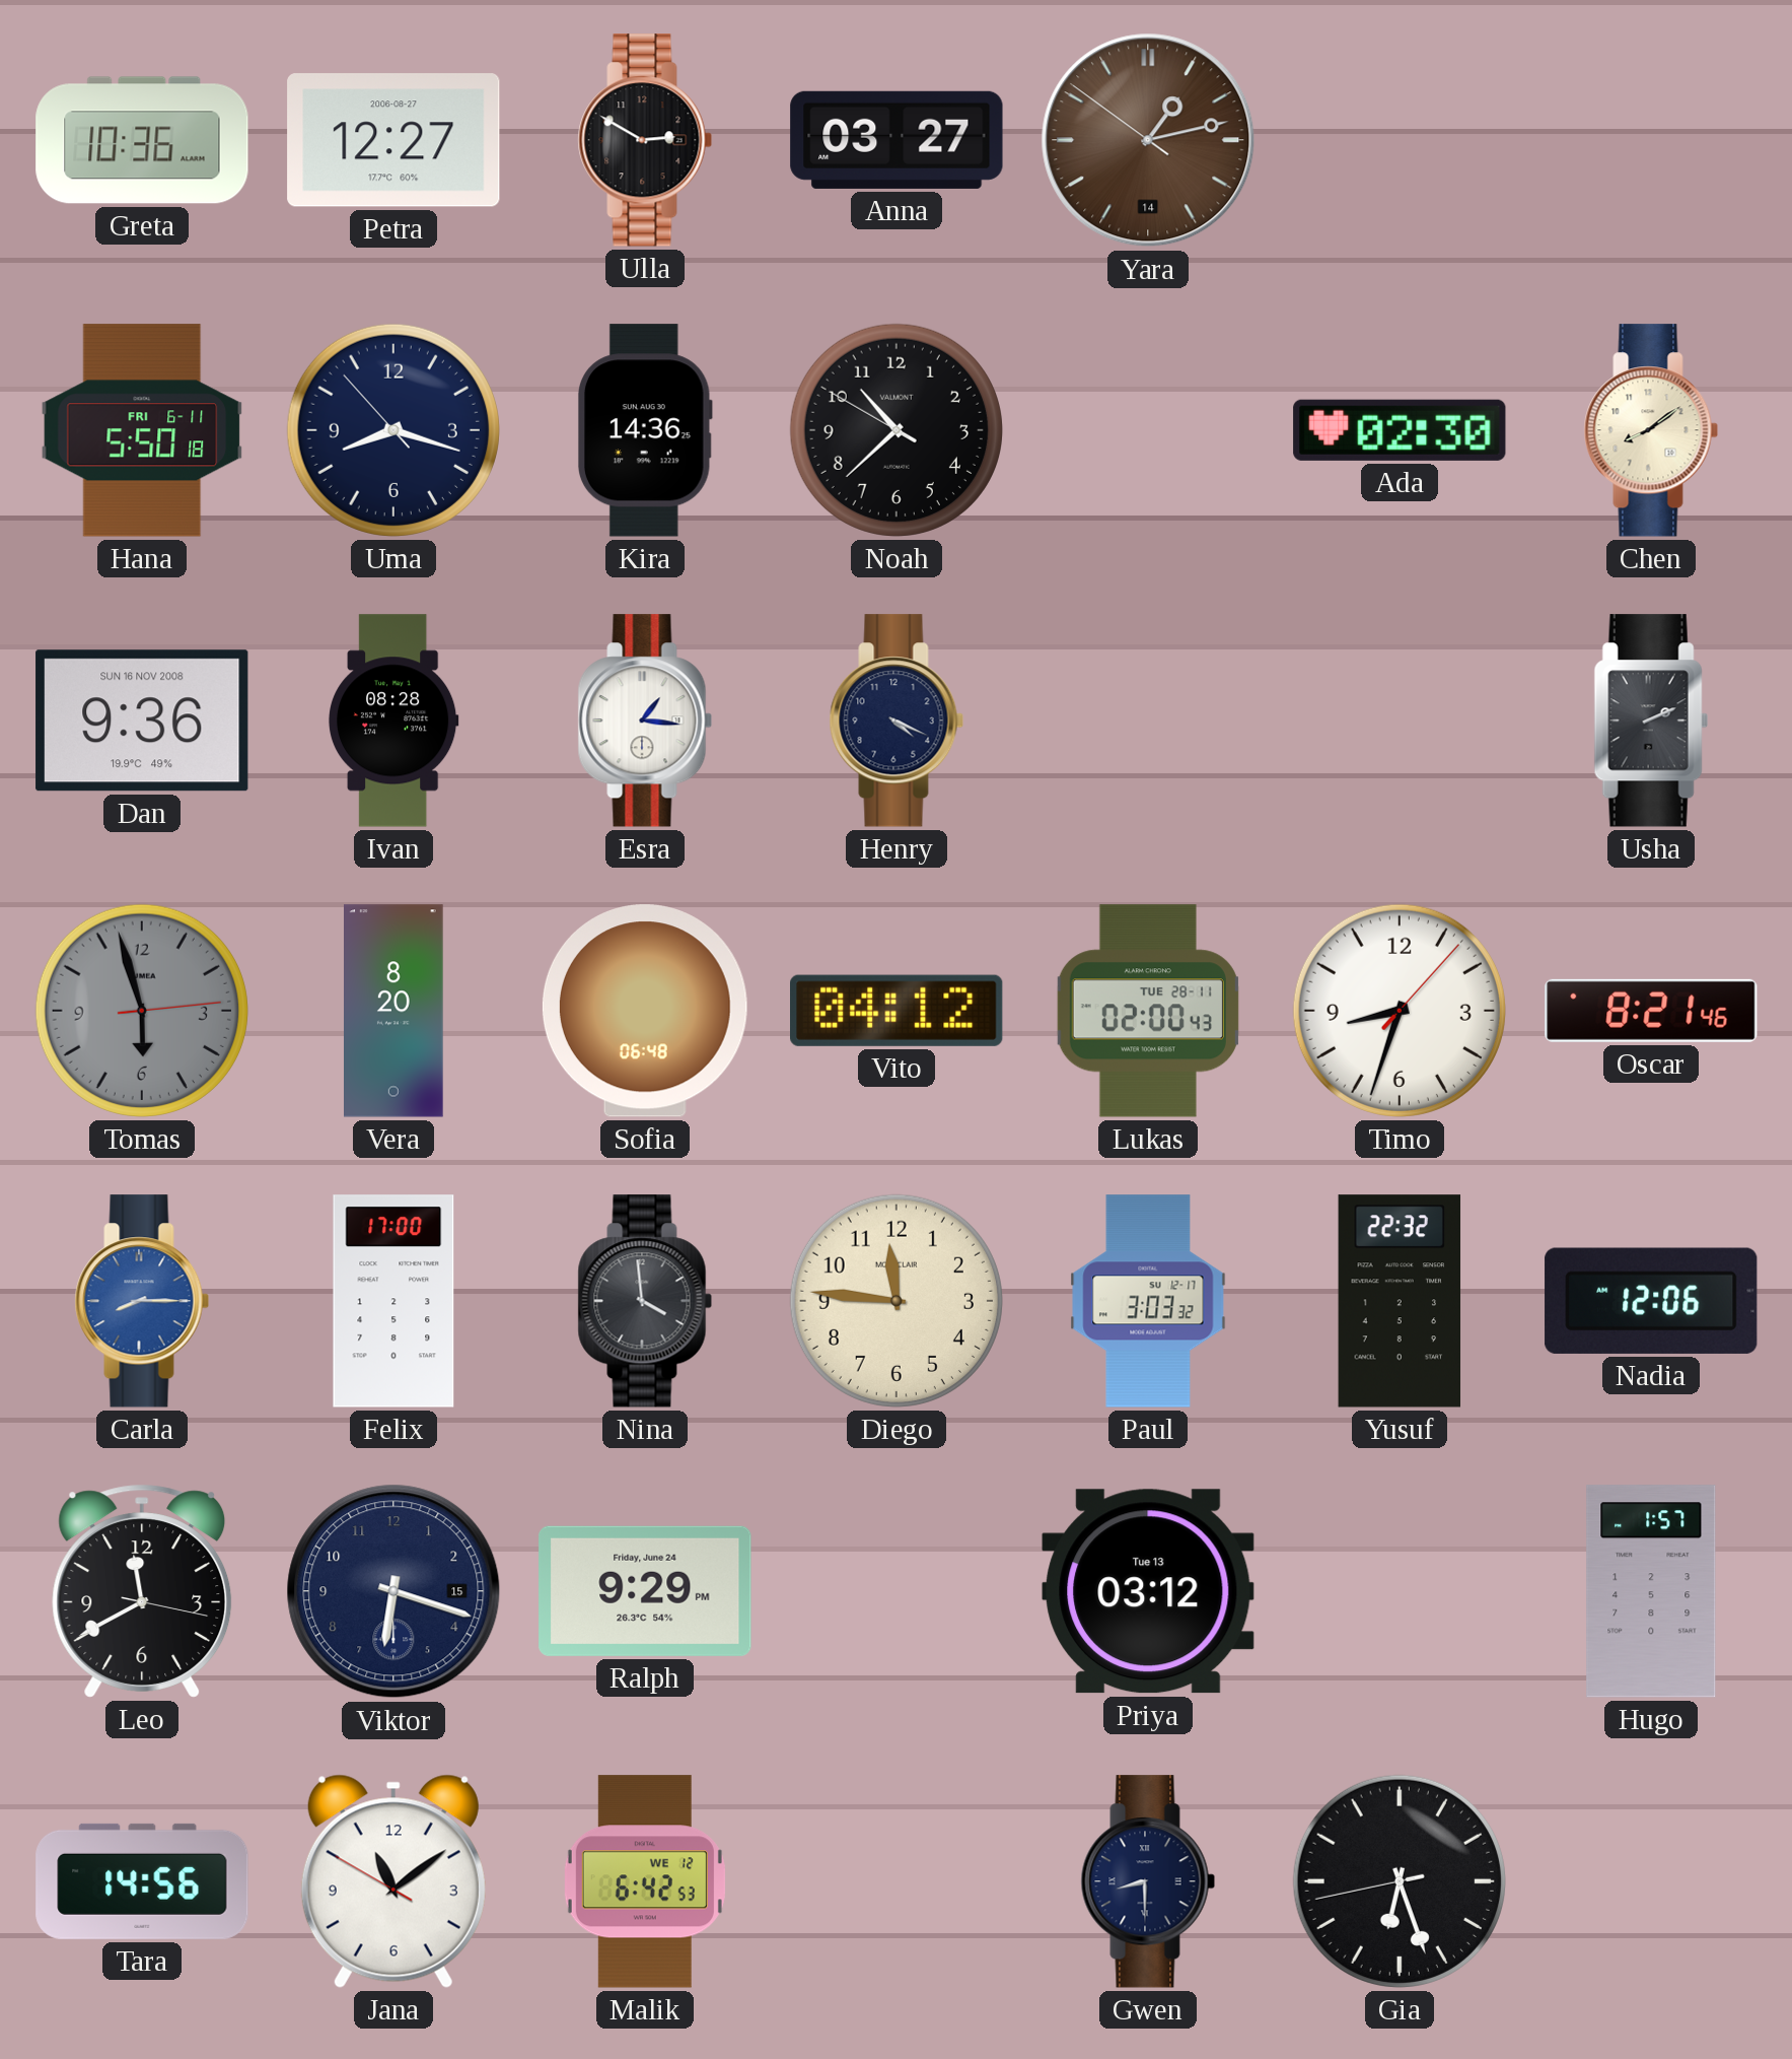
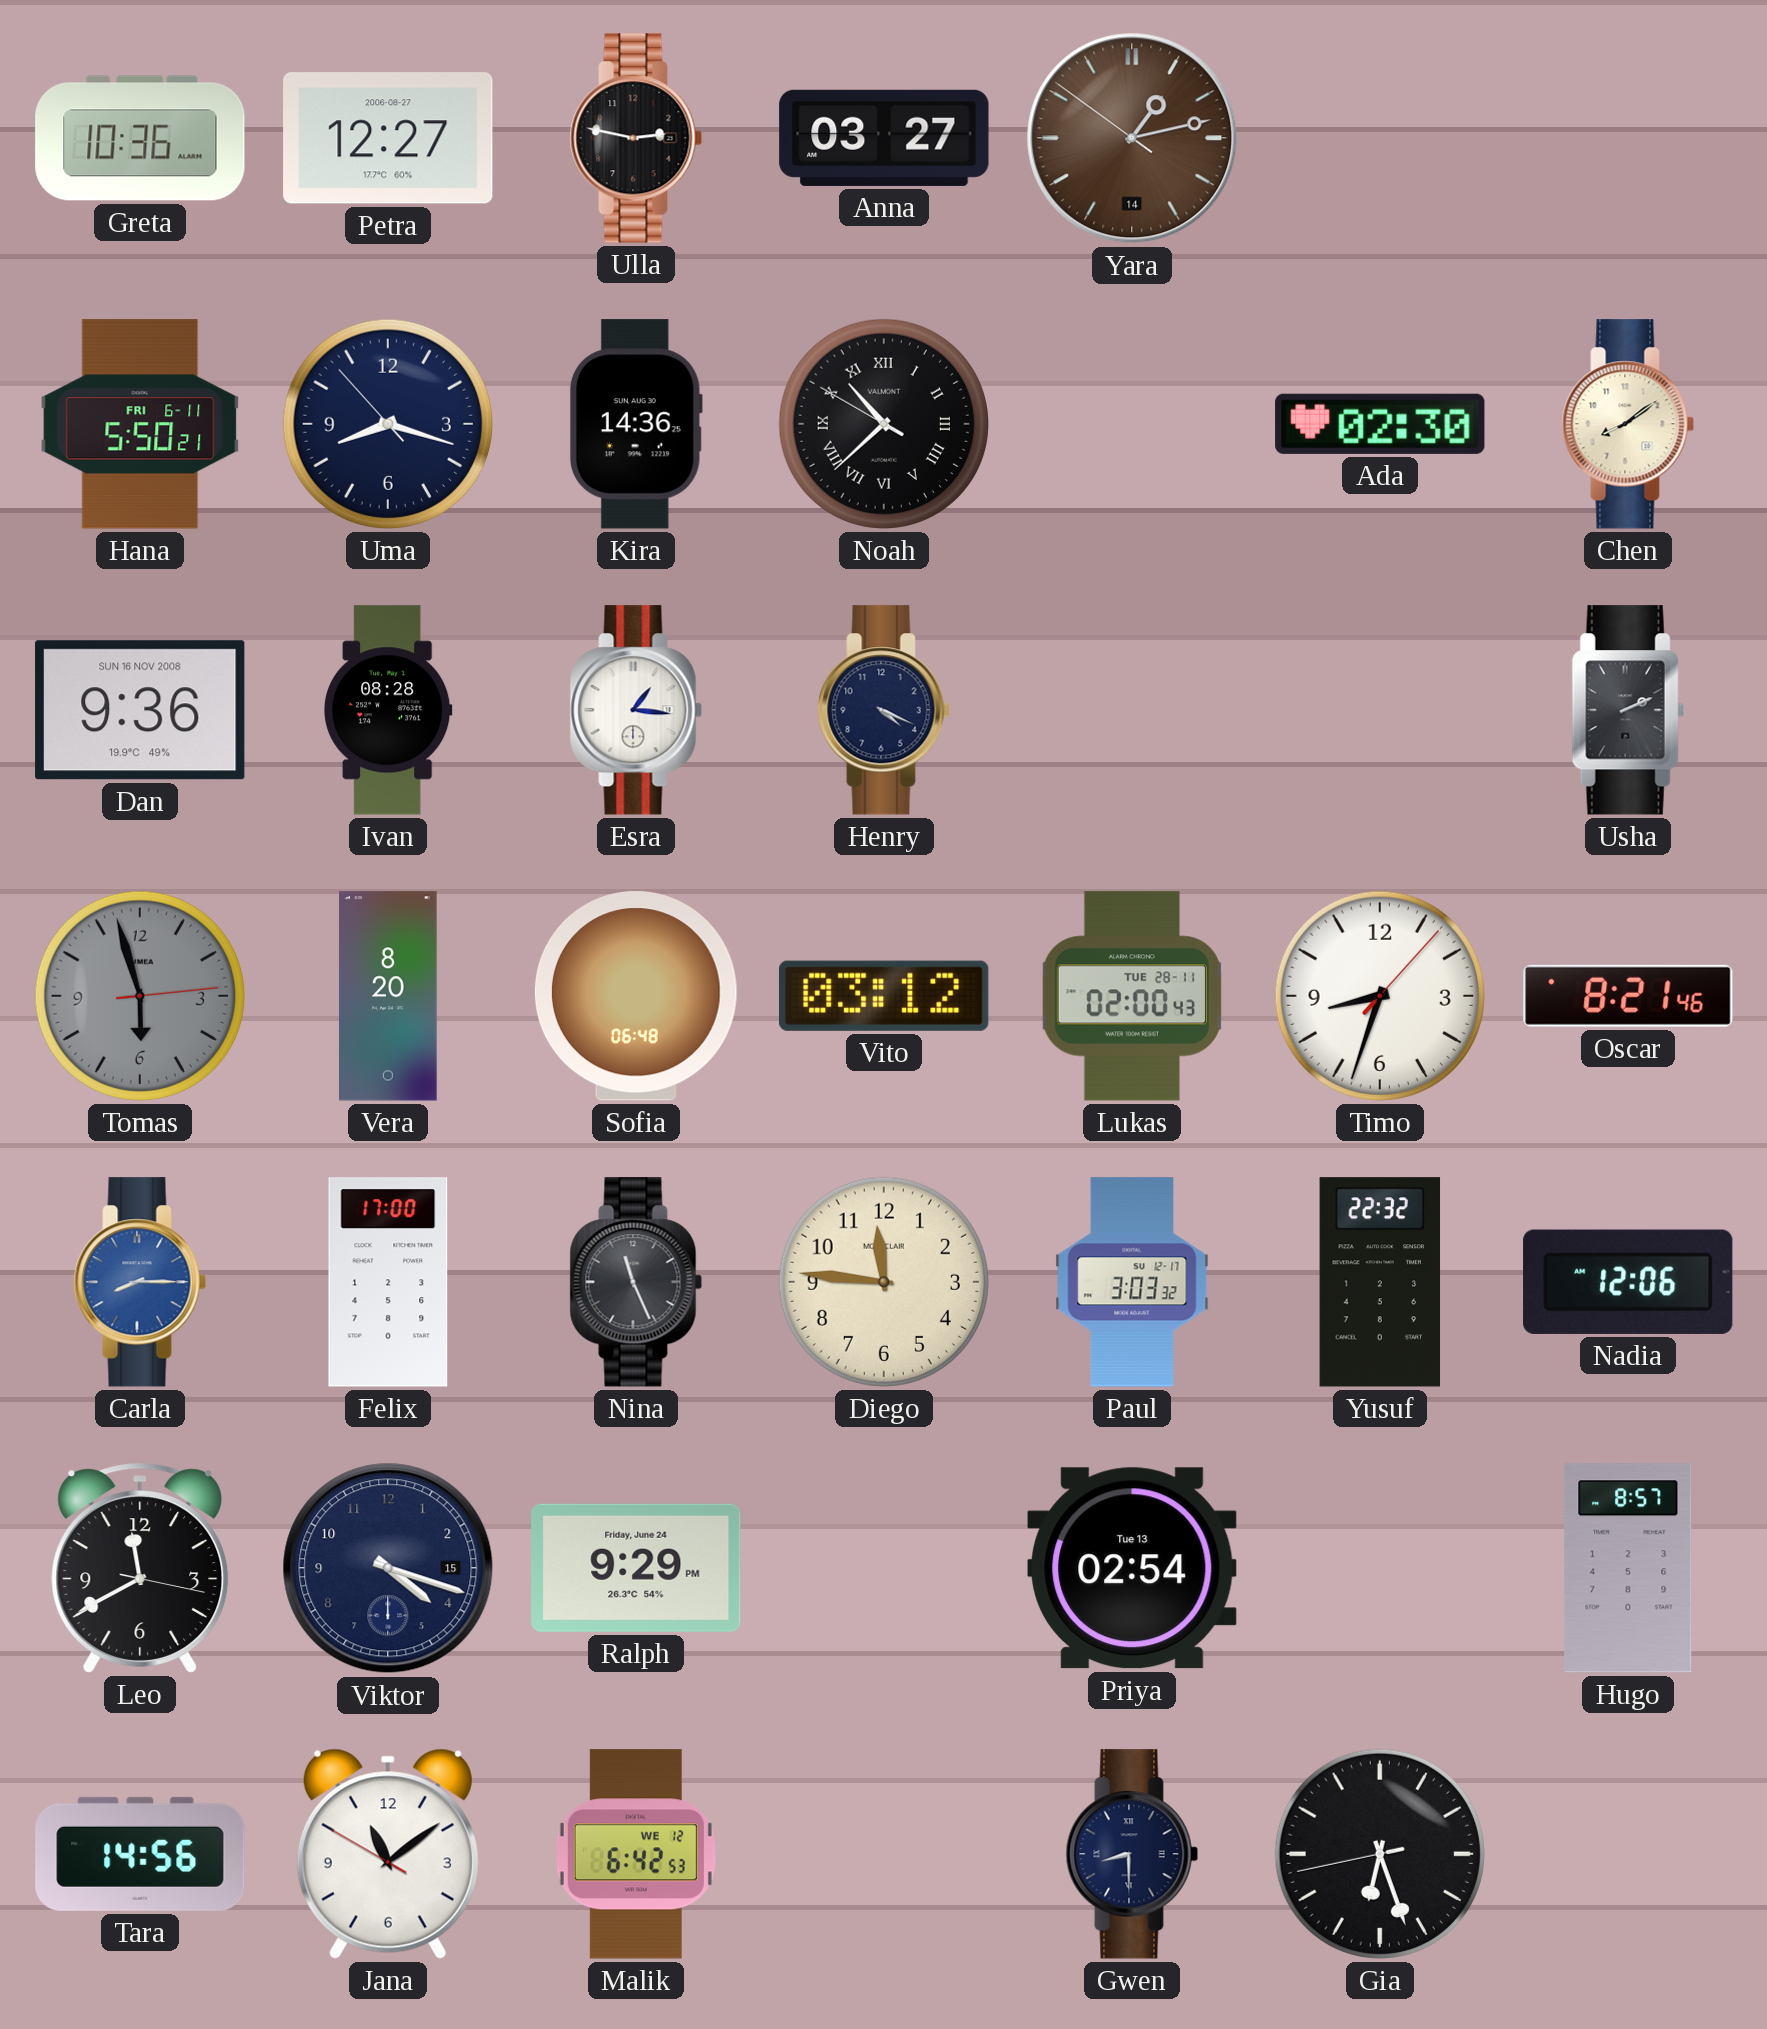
Ulla: 2:50 -> 2:47
Hana: 5:50:18 -> 5:50:21
Noah numerals: Arabic -> Roman
Vito: 04:12 -> 03:12
Nina: 3:59 -> 11:26
Viktor: 6:18 -> 4:18
Priya: 03:12 -> 02:54
Hugo: 1:57 -> 8:57
